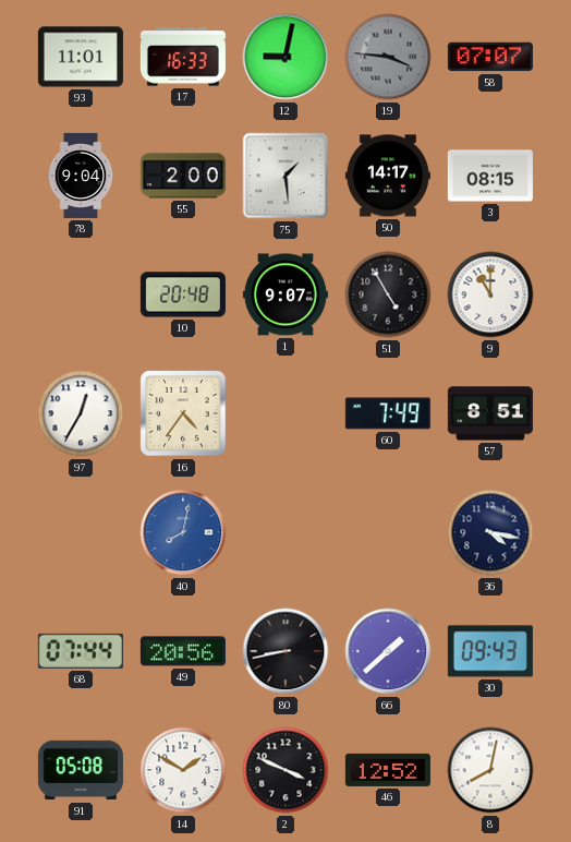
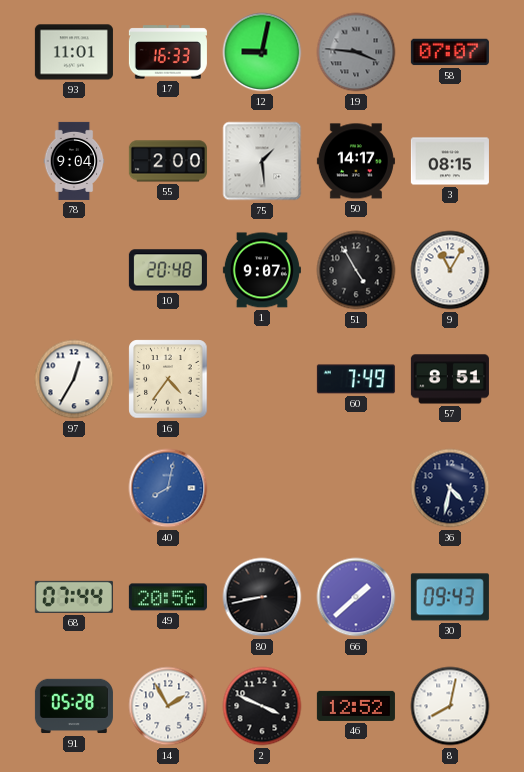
9: 11:00 -> 11:05
36: 4:17 -> 4:32
91: 05:08 -> 05:28
14: 1:50 -> 1:55
